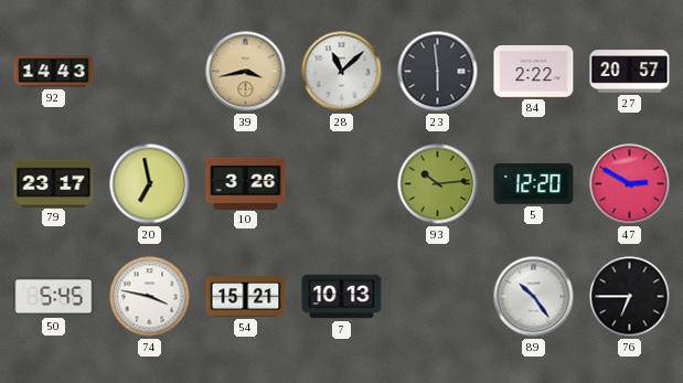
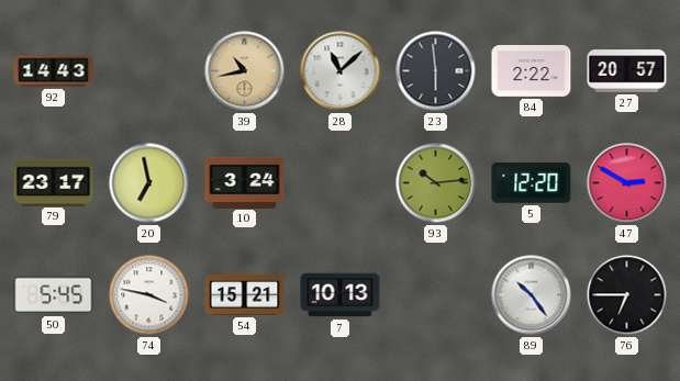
39: 3:43 -> 10:43
10: 3:26 -> 3:24
